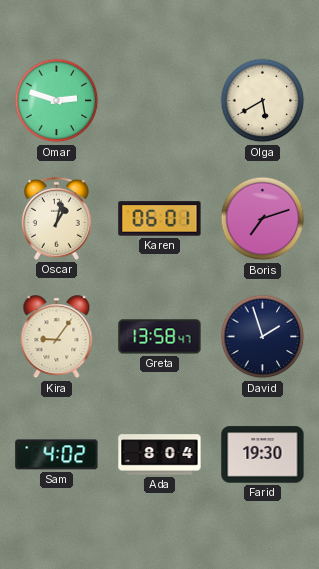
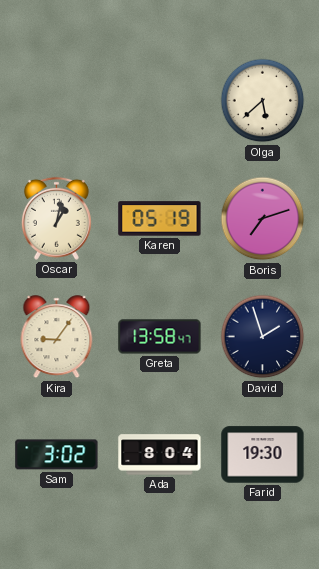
Omar: 2:48 -> none
Olga: 5:40 -> 5:38
Karen: 06:01 -> 05:19
Sam: 4:02 -> 3:02
